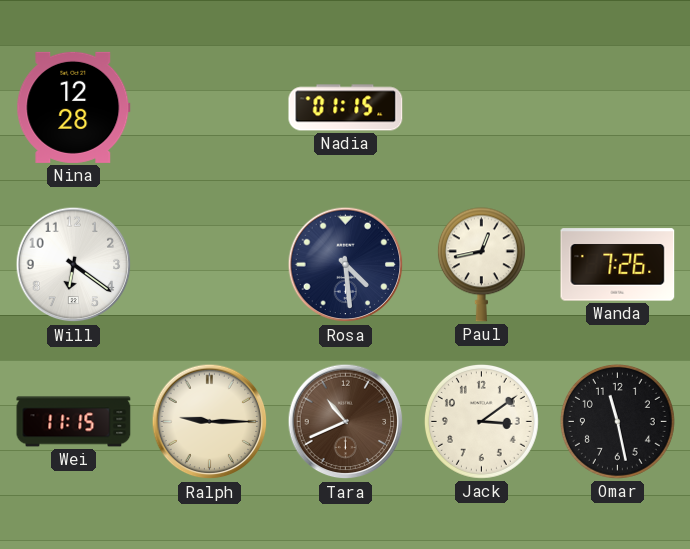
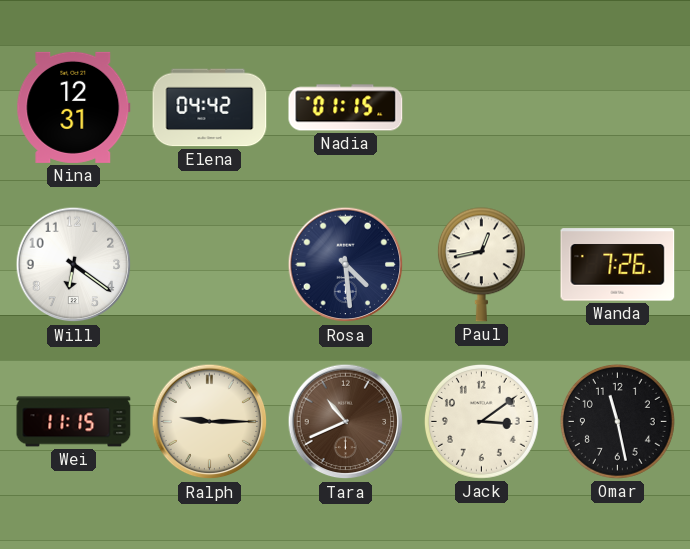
Nina: 12:28 -> 12:31
Elena: none -> 04:42
